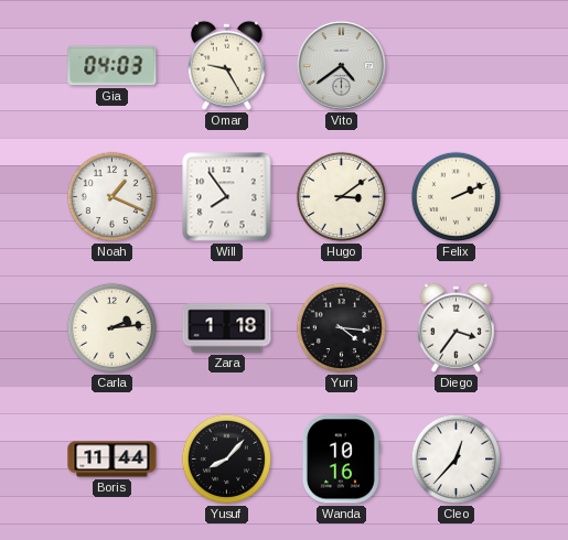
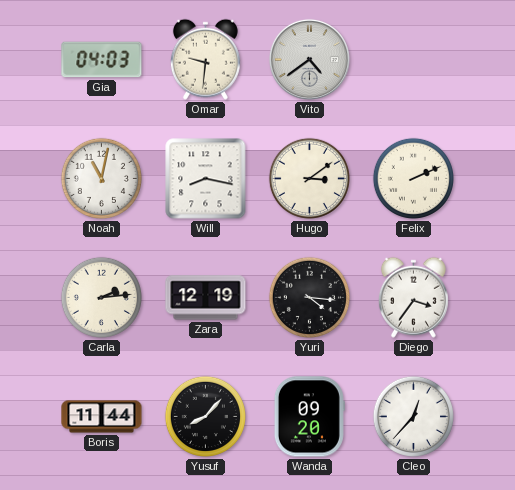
Omar: 9:25 -> 9:31
Noah: 1:19 -> 11:02
Will: 7:54 -> 8:17
Zara: 1:18 -> 12:19
Wanda: 10:16 -> 09:20
